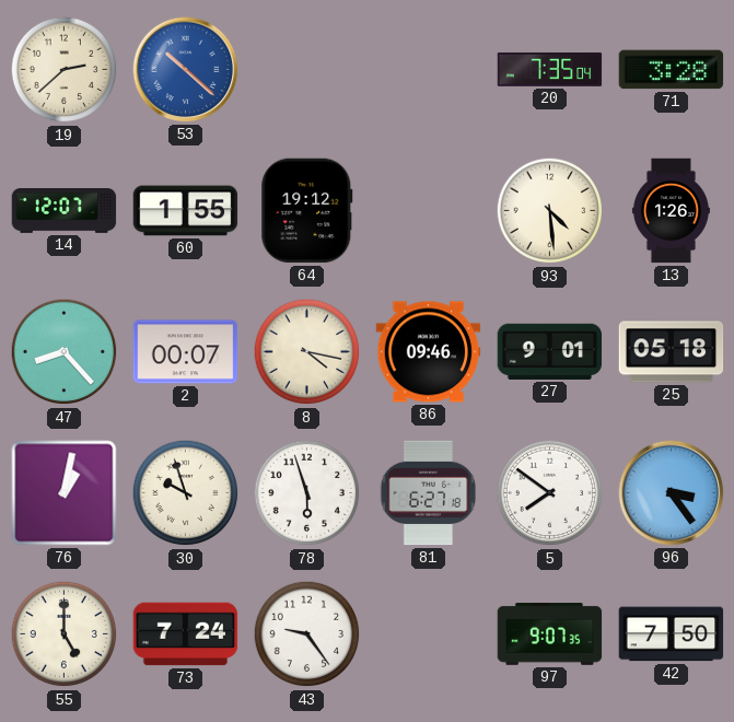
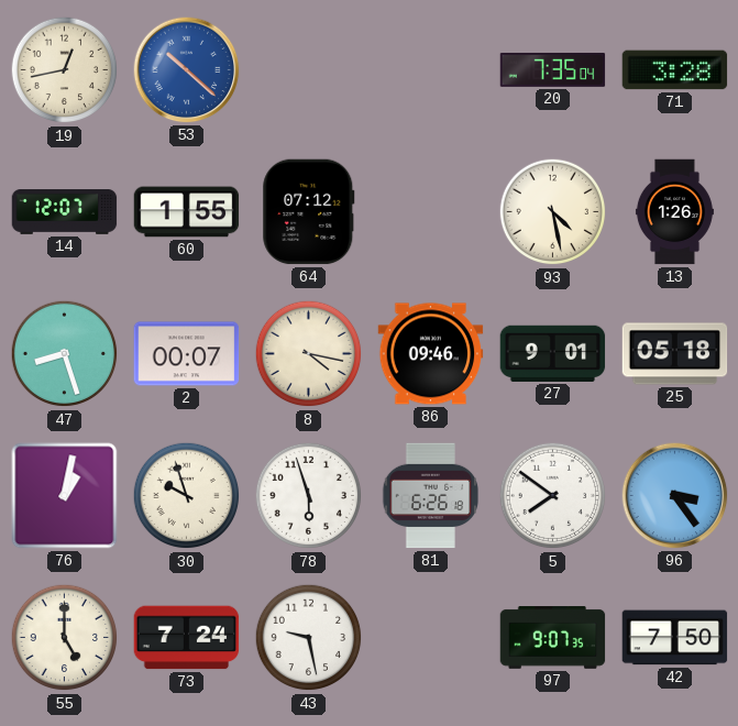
19: 2:38 -> 12:43
64: 19:12 -> 07:12
93: 4:29 -> 4:28
47: 8:23 -> 8:27
81: 6:27 -> 6:26
43: 9:24 -> 9:28
